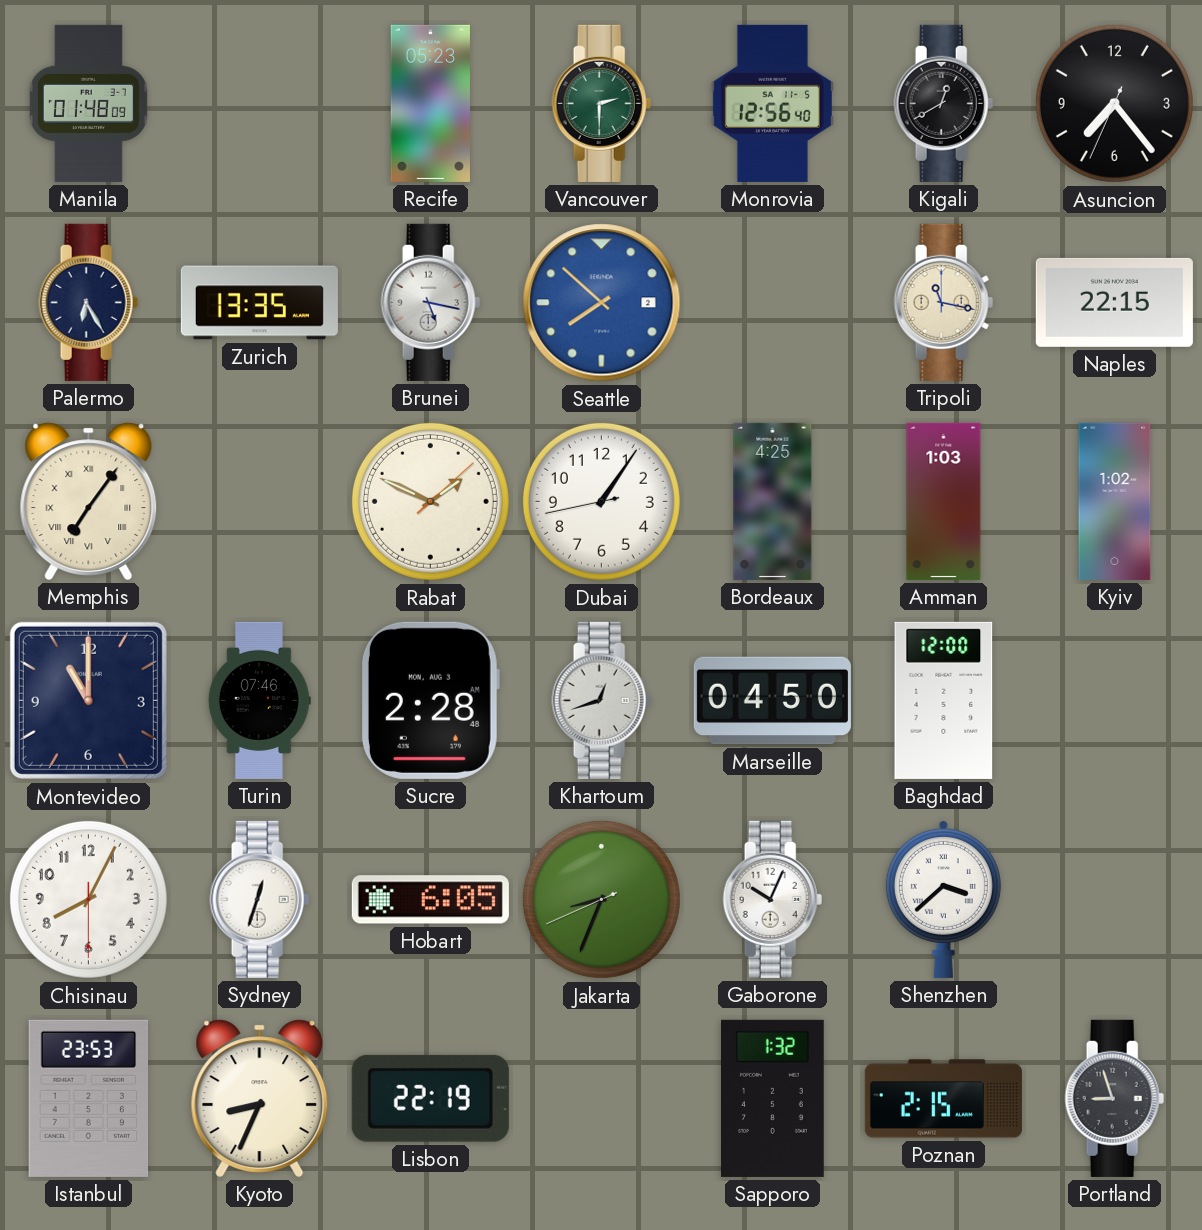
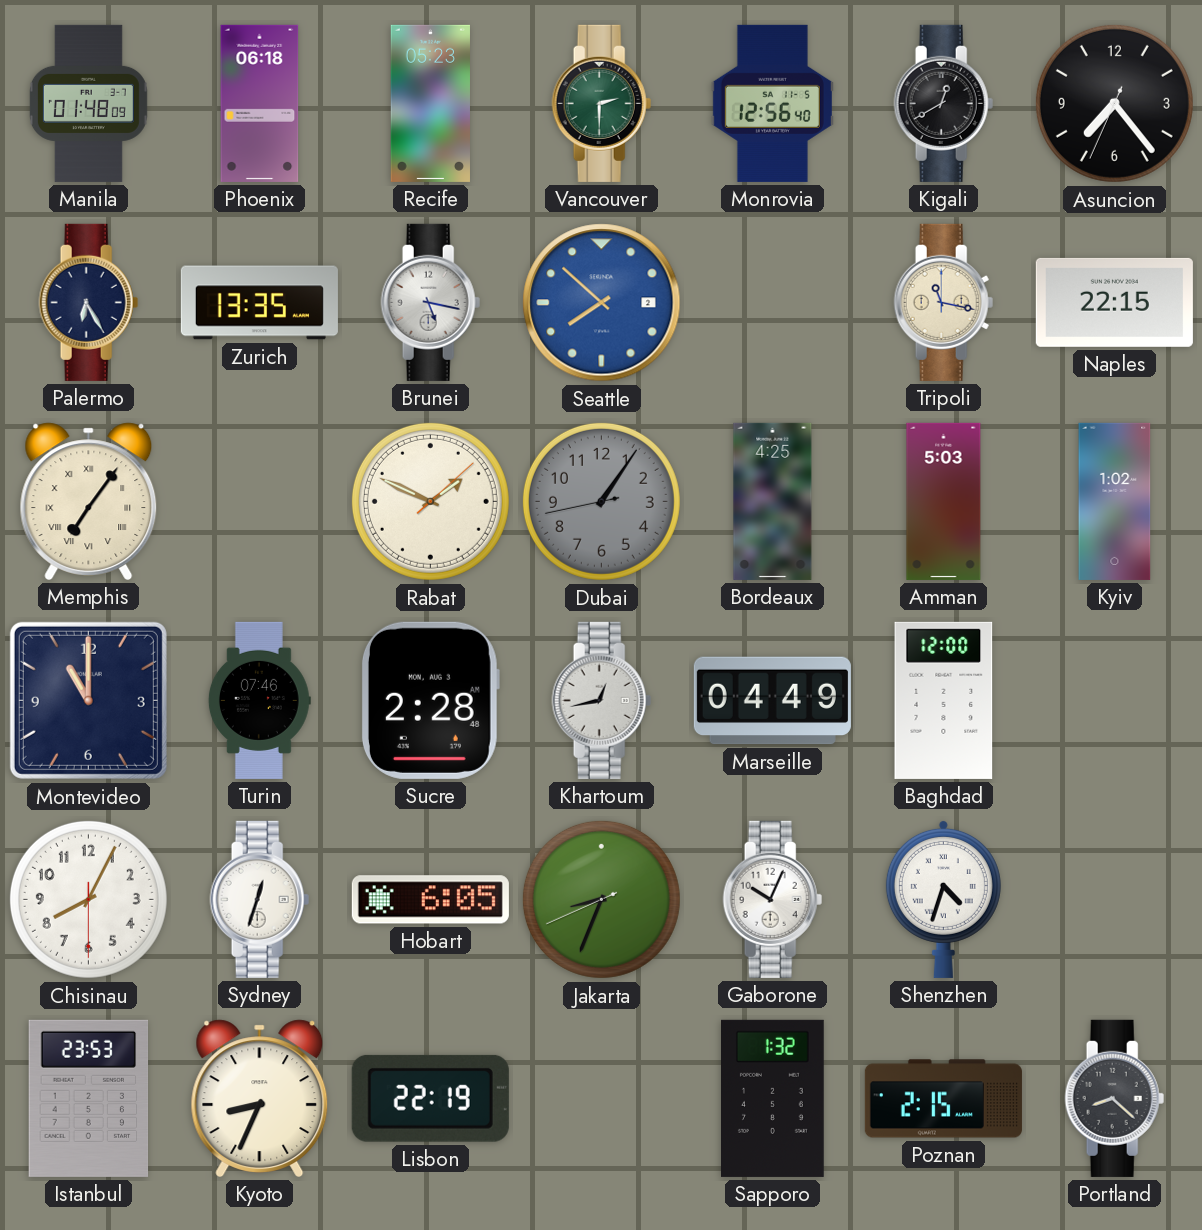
Phoenix: none -> 06:18
Dubai dial: white -> grey
Amman: 1:03 -> 5:03
Khartoum: 12:42 -> 12:43
Marseille: 04:50 -> 04:49
Shenzhen: 3:38 -> 4:33
Portland: 8:57 -> 8:22
